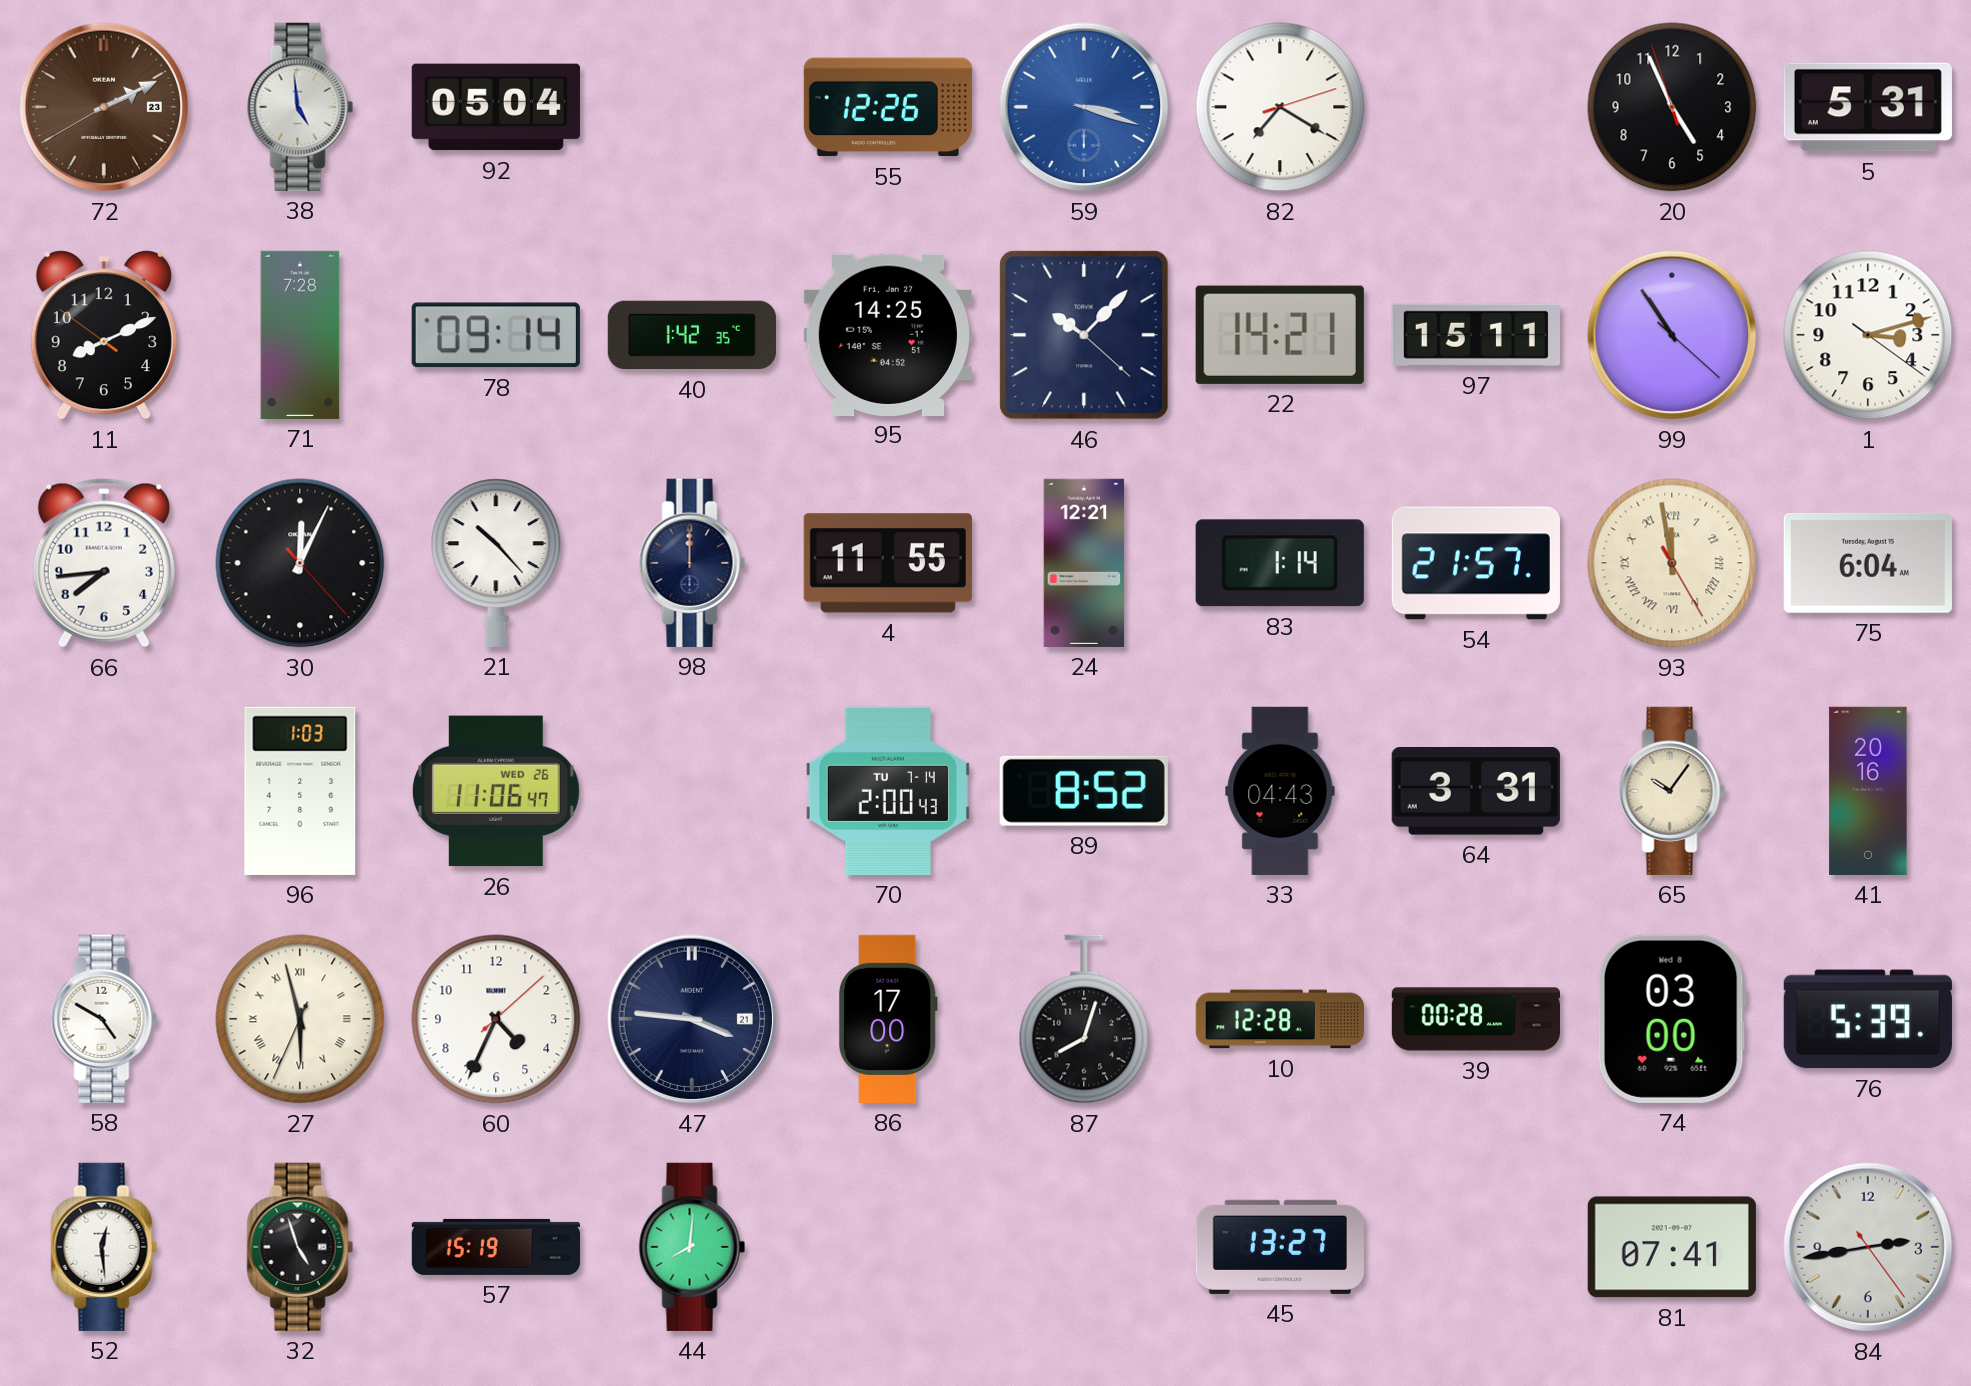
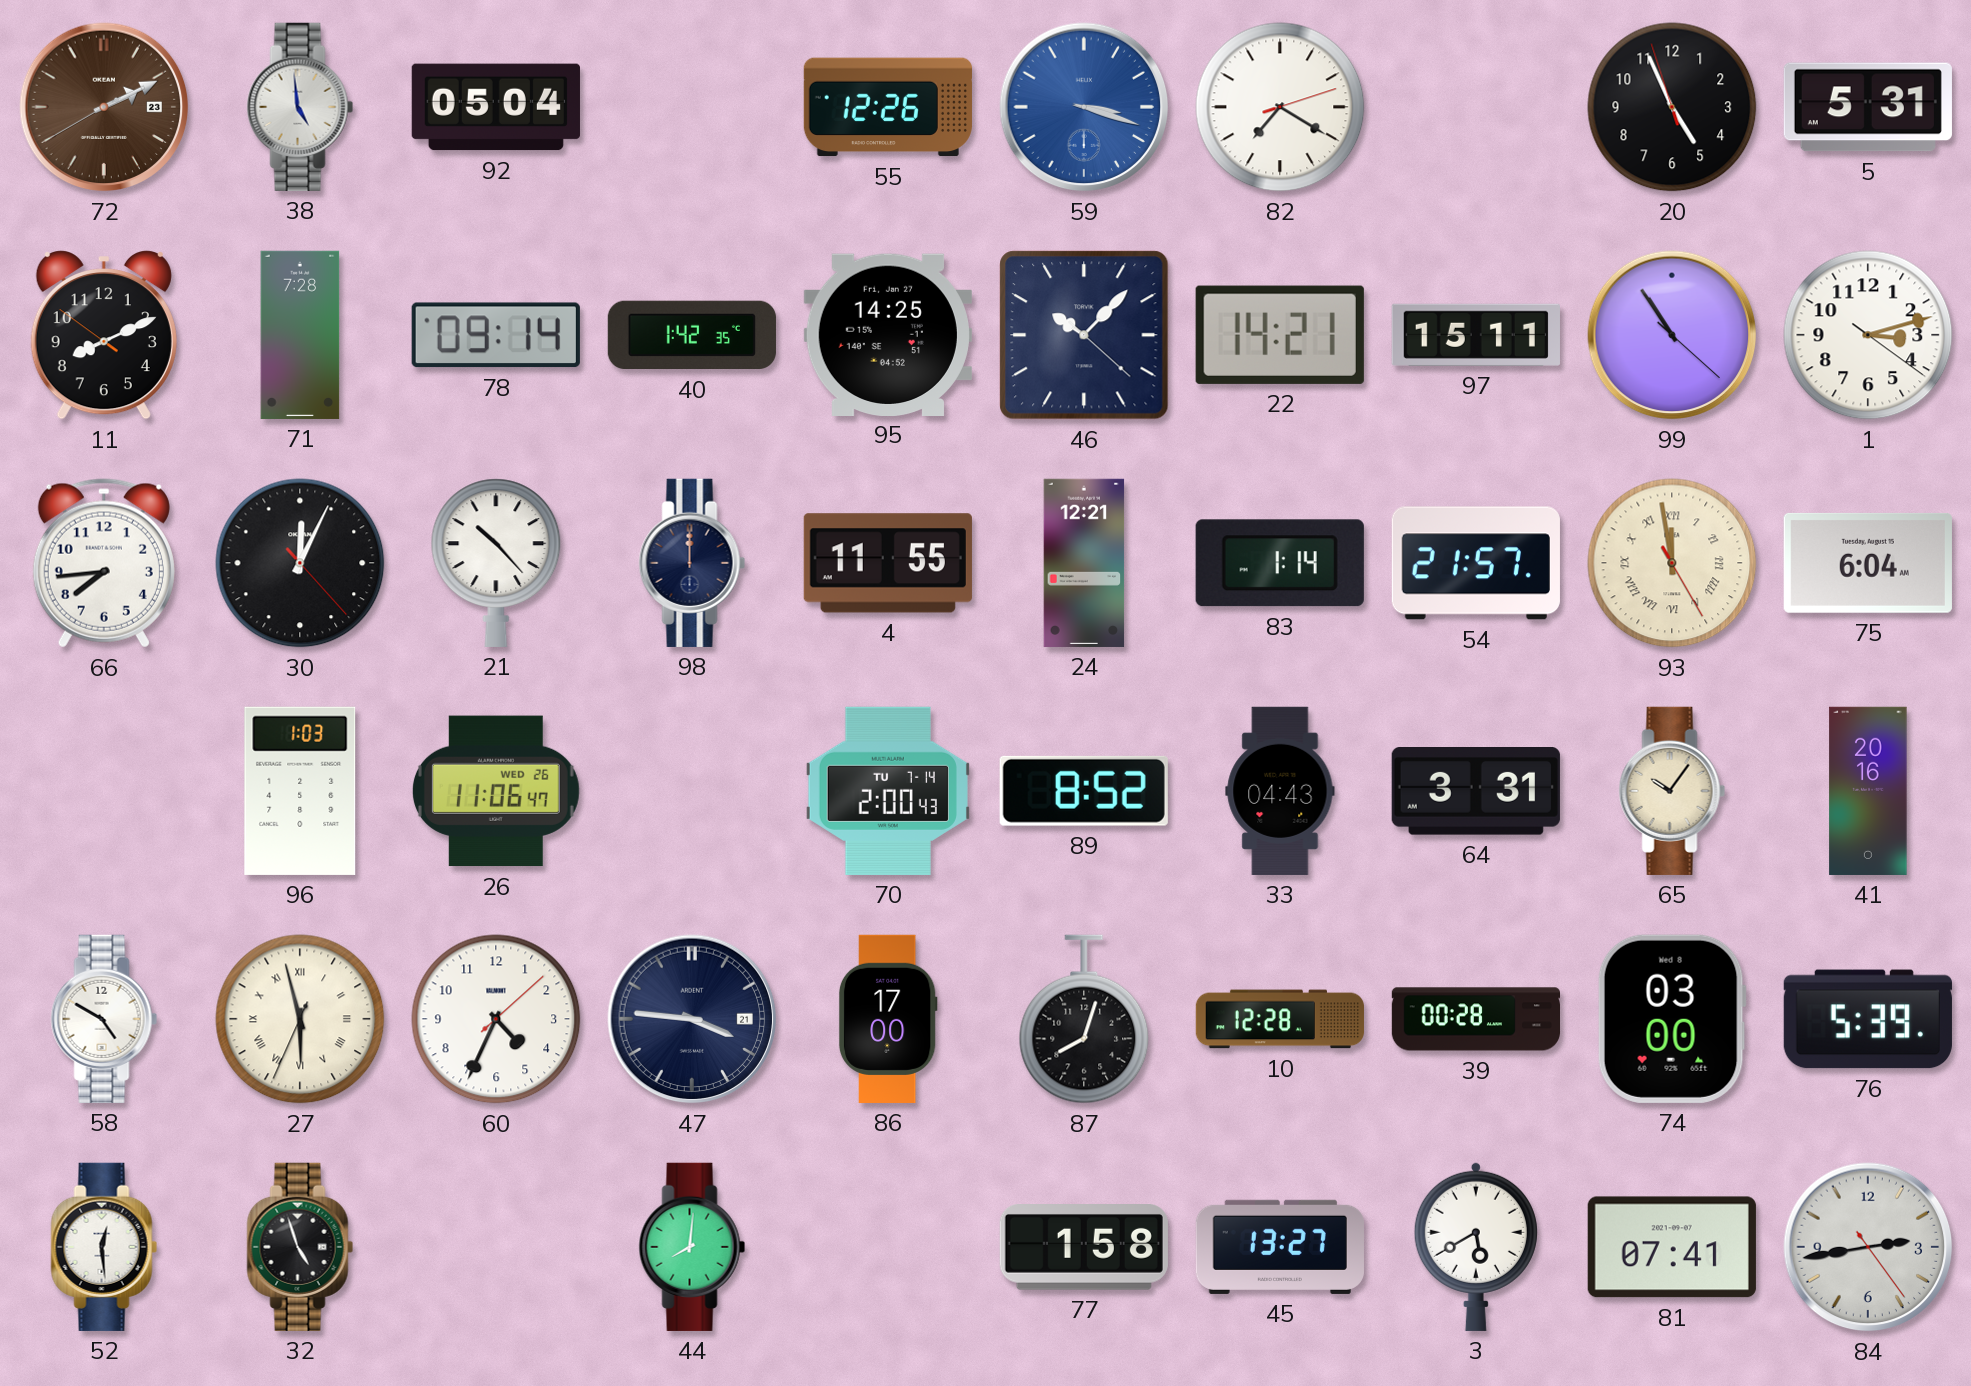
57: 15:19 -> none
77: none -> 1:58
3: none -> 5:40
